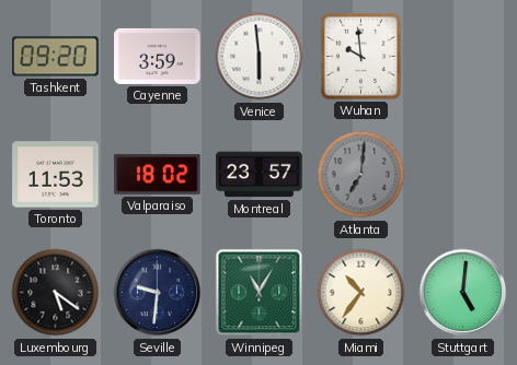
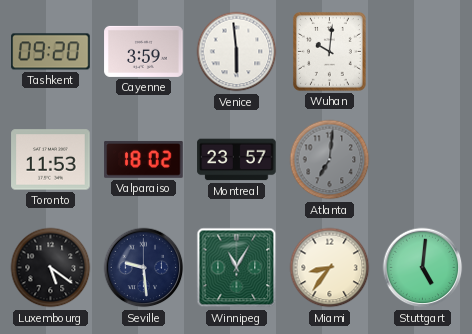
Wuhan: 9:59 -> 10:01
Seville: 9:31 -> 9:29
Miami: 10:36 -> 8:36
